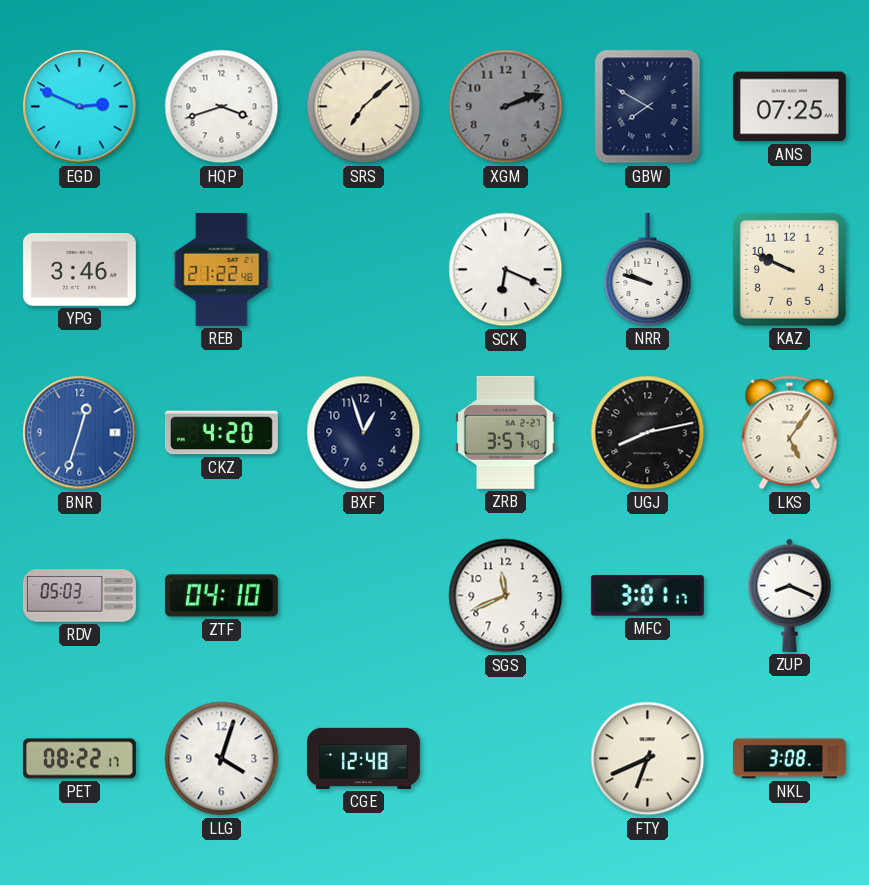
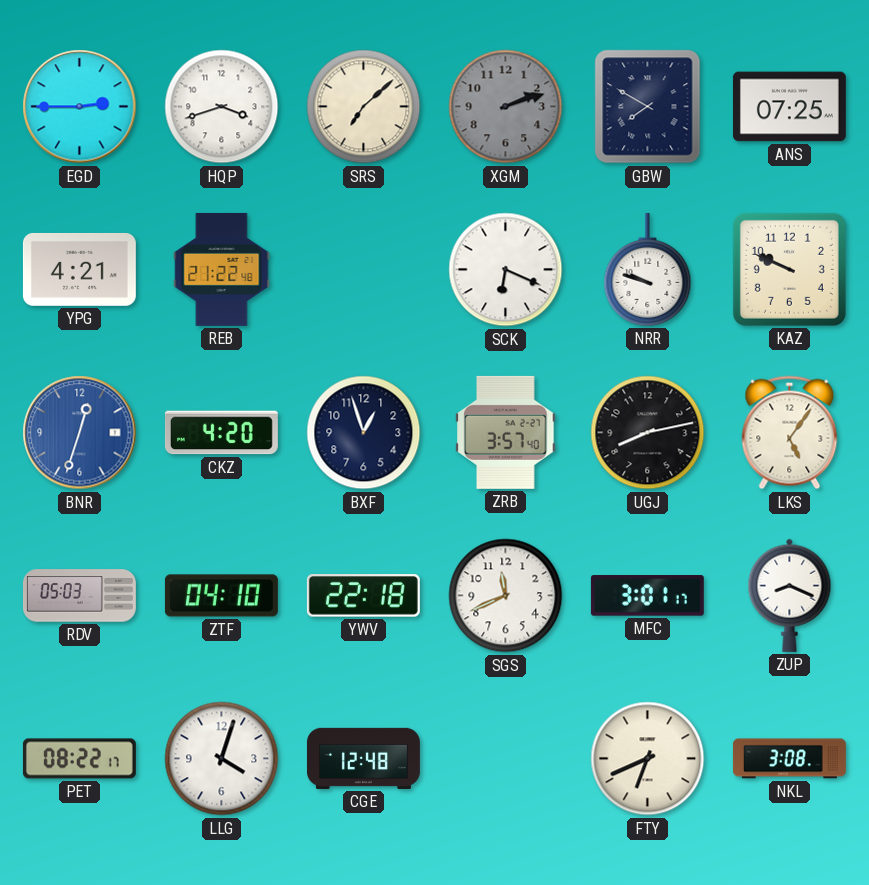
EGD: 2:49 -> 2:45
YPG: 3:46 -> 4:21
YWV: none -> 22:18
